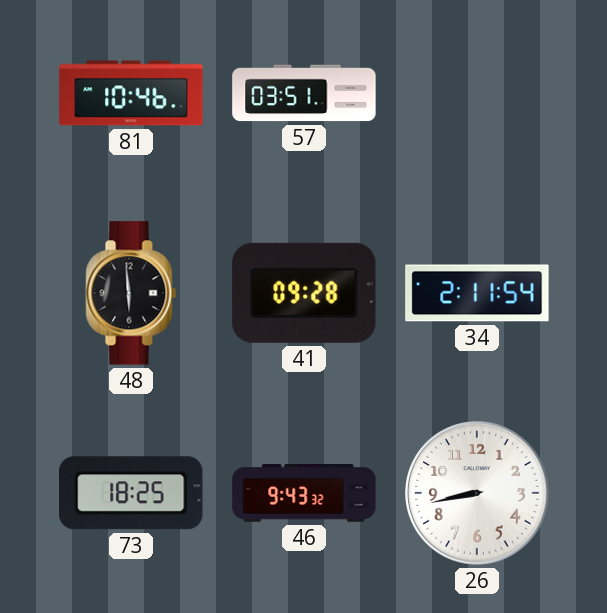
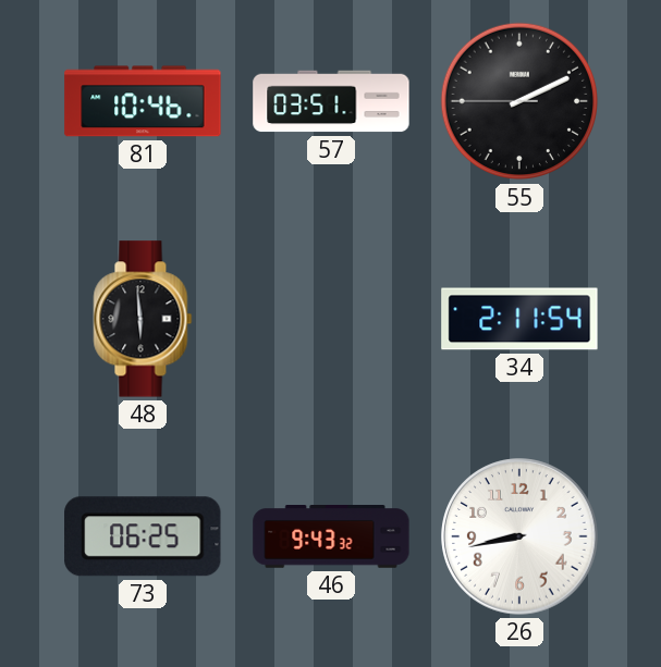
55: none -> 2:10
41: 09:28 -> none
73: 18:25 -> 06:25
